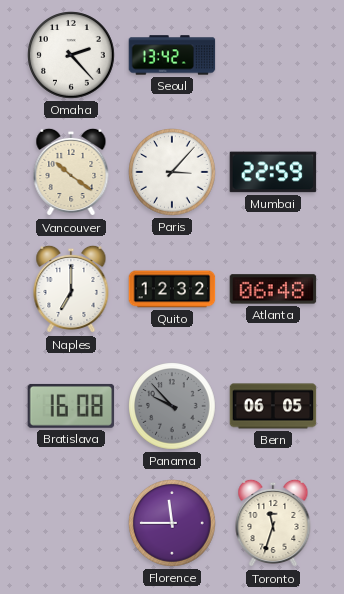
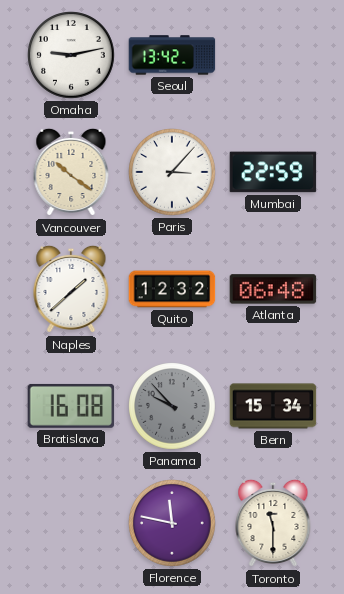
Omaha: 2:23 -> 9:13
Naples: 7:00 -> 1:38
Bern: 06:05 -> 15:34
Florence: 11:45 -> 11:47
Toronto: 11:33 -> 11:30
